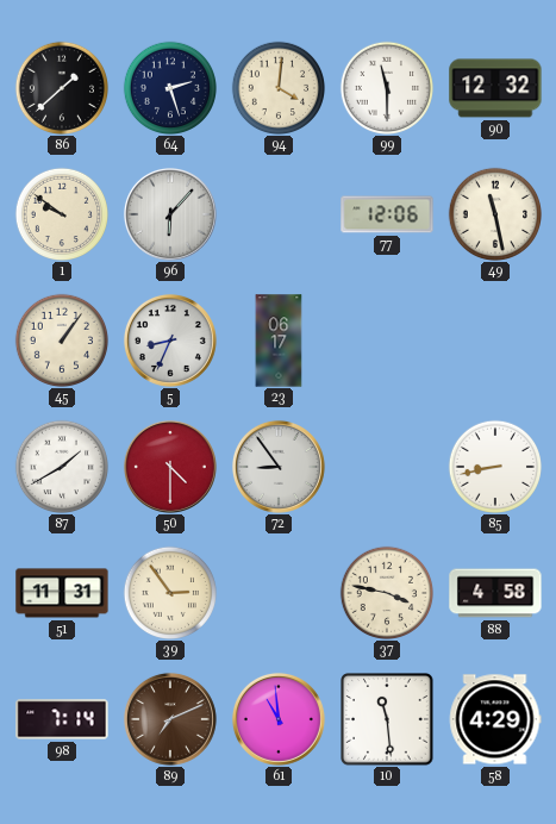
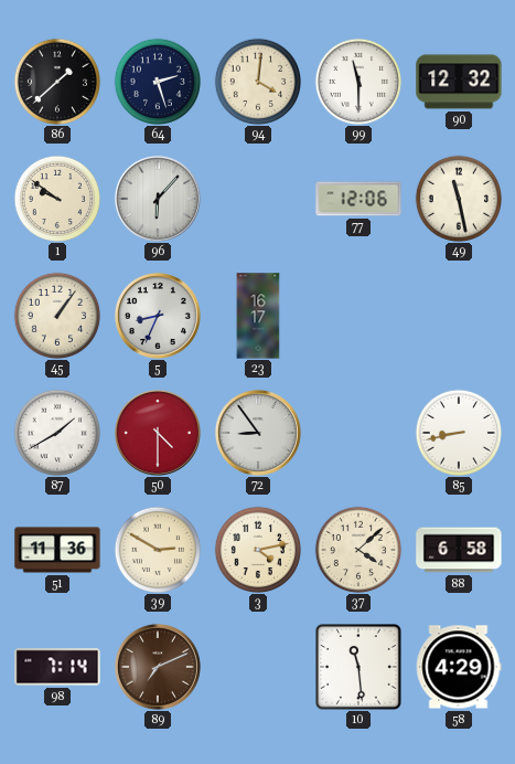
23: 06:17 -> 16:17
51: 11:31 -> 11:36
39: 2:54 -> 2:50
3: none -> 4:13
37: 3:47 -> 4:08
88: 4:58 -> 6:58
61: 10:59 -> none
